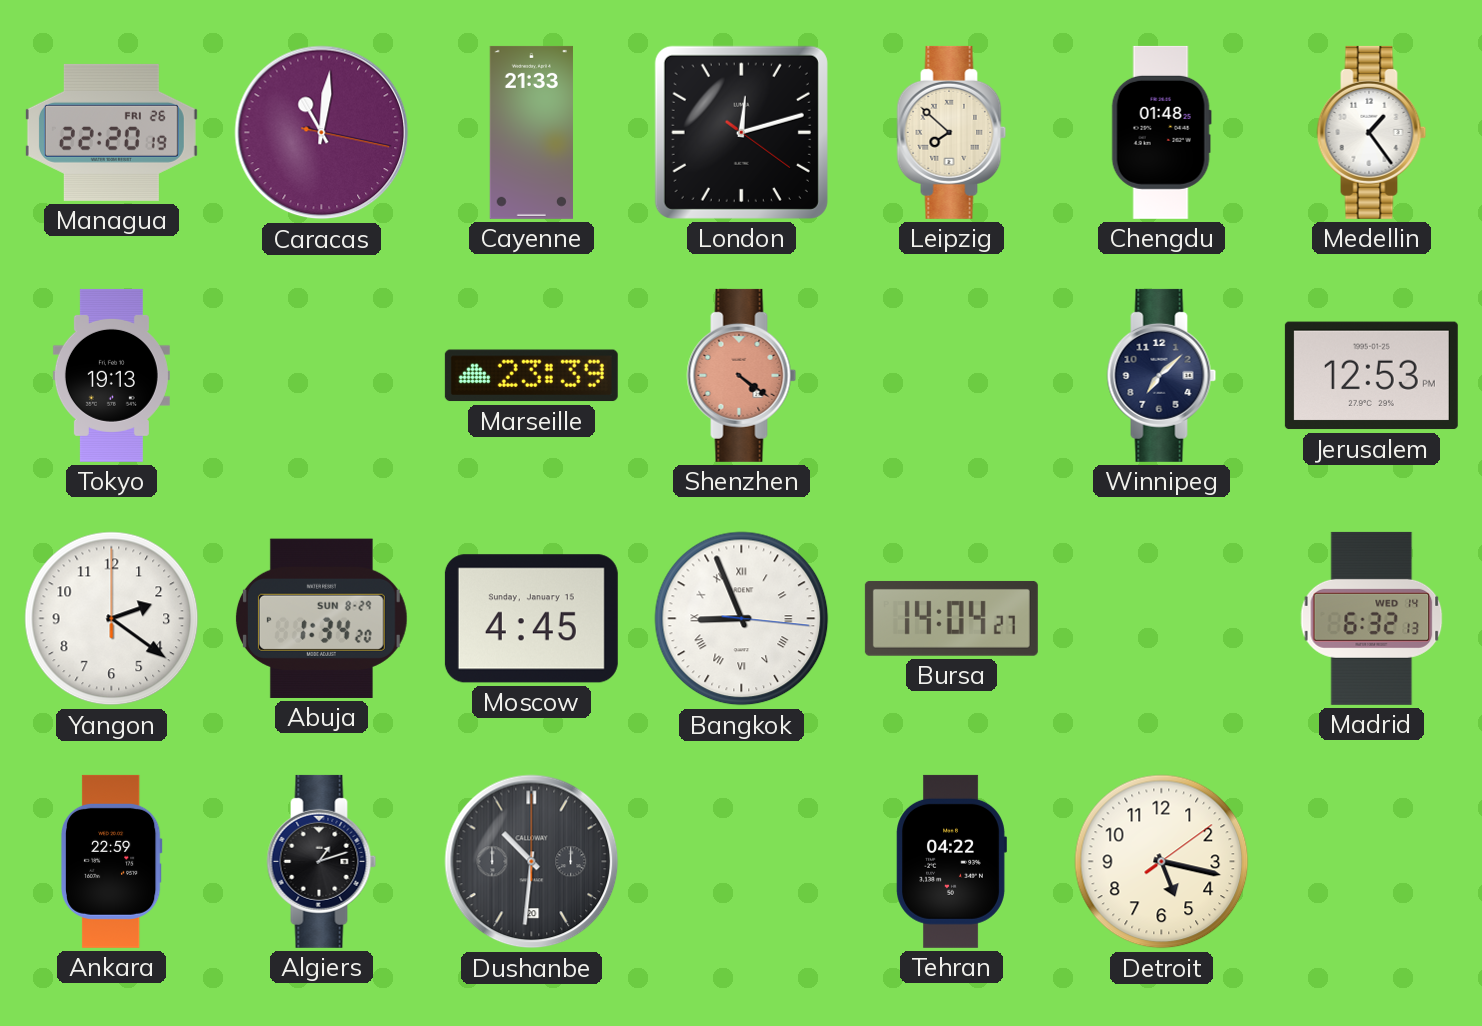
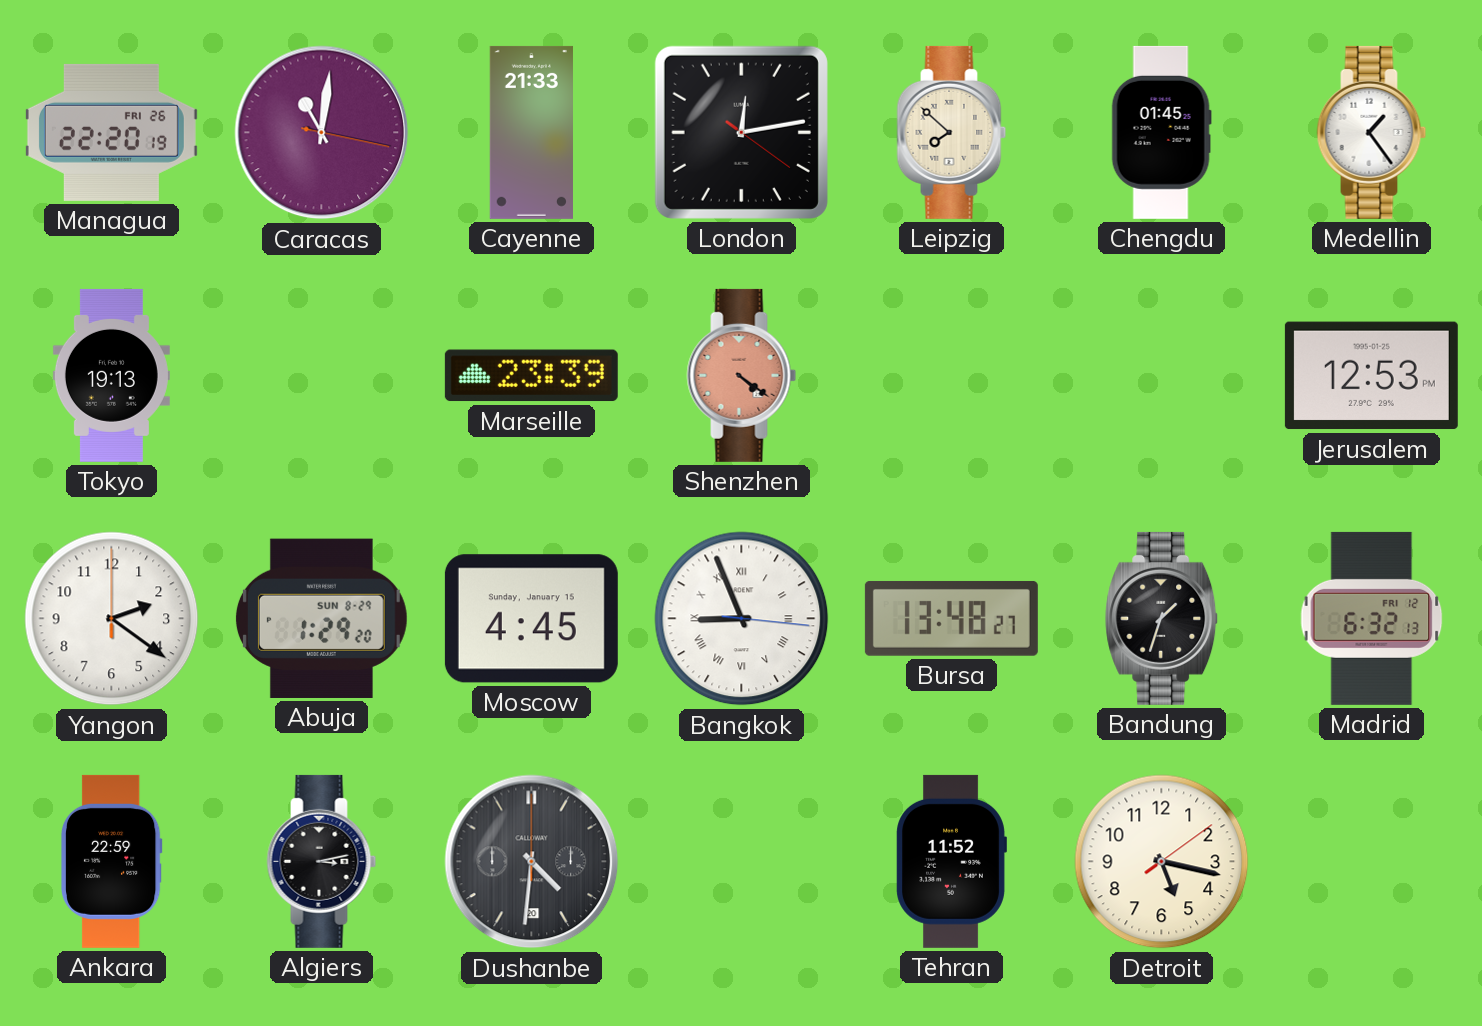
London: 12:12 -> 12:13
Chengdu: 01:48 -> 01:45
Winnipeg: 7:08 -> none
Abuja: 1:34 -> 1:29
Bursa: 14:04 -> 13:48
Bandung: none -> 1:33
Madrid date: WED 14 -> FRI 12
Algiers: 1:12 -> 3:13
Dushanbe: 10:31 -> 4:31
Tehran: 04:22 -> 11:52
